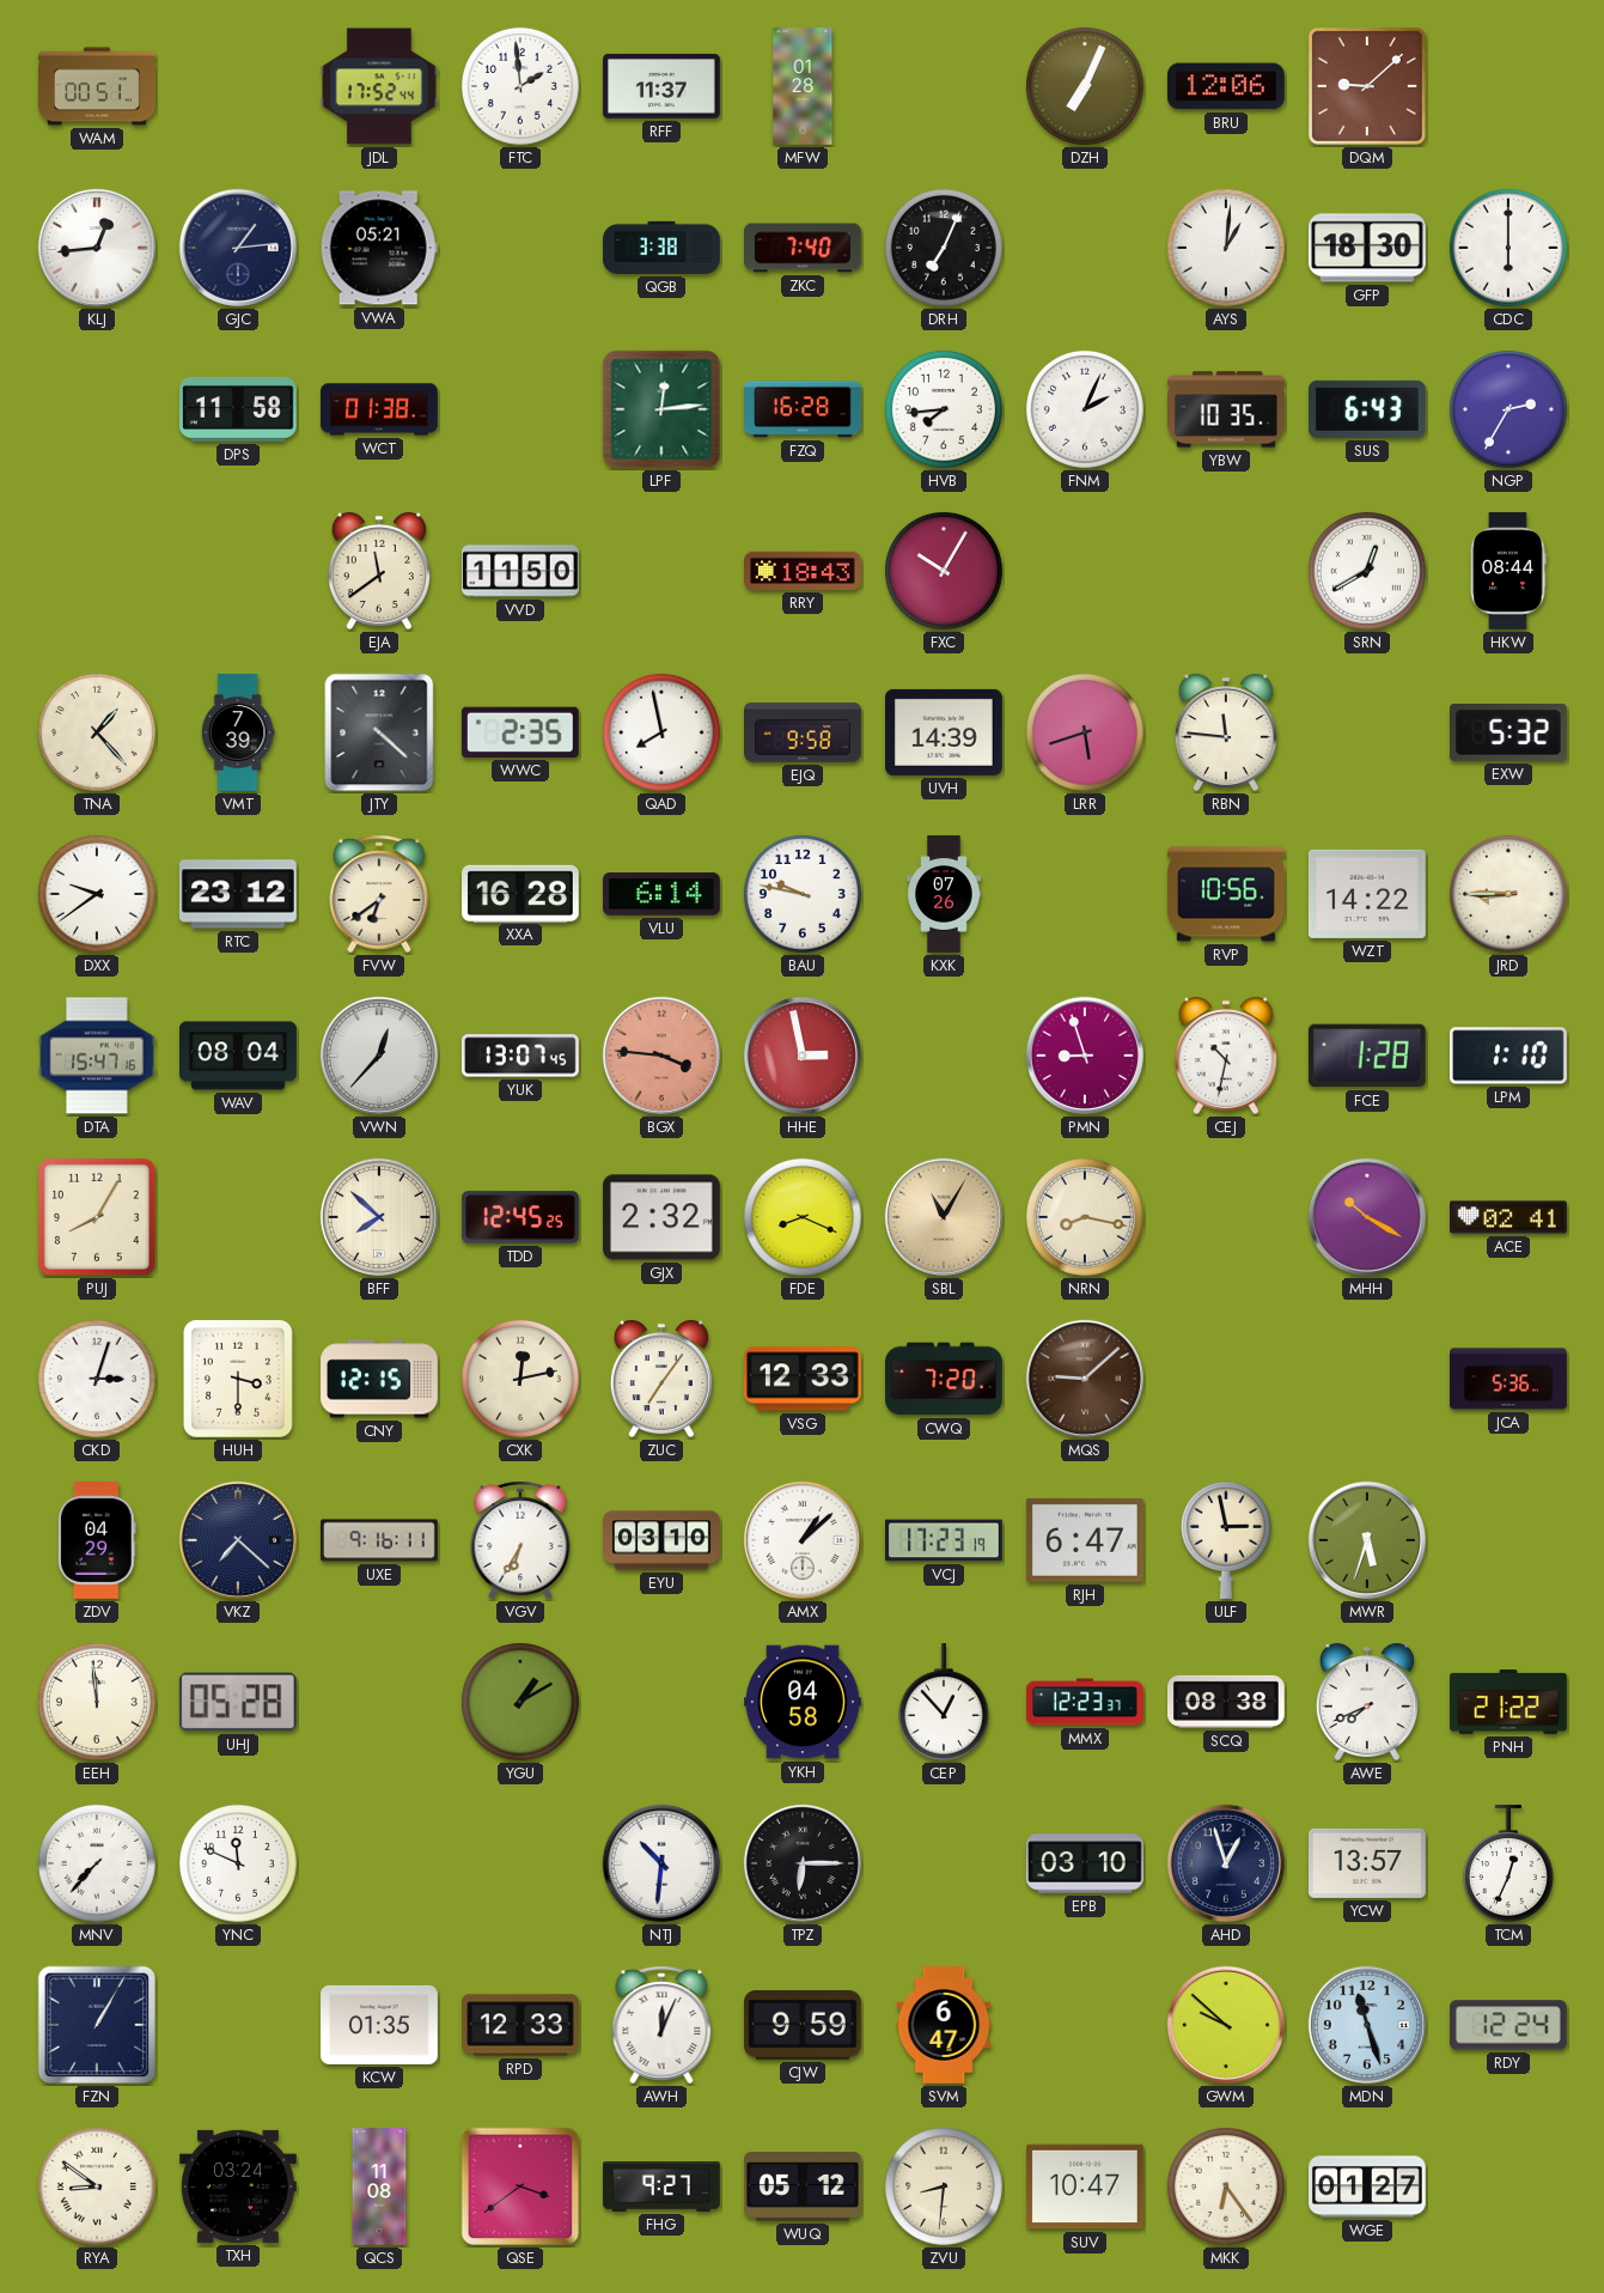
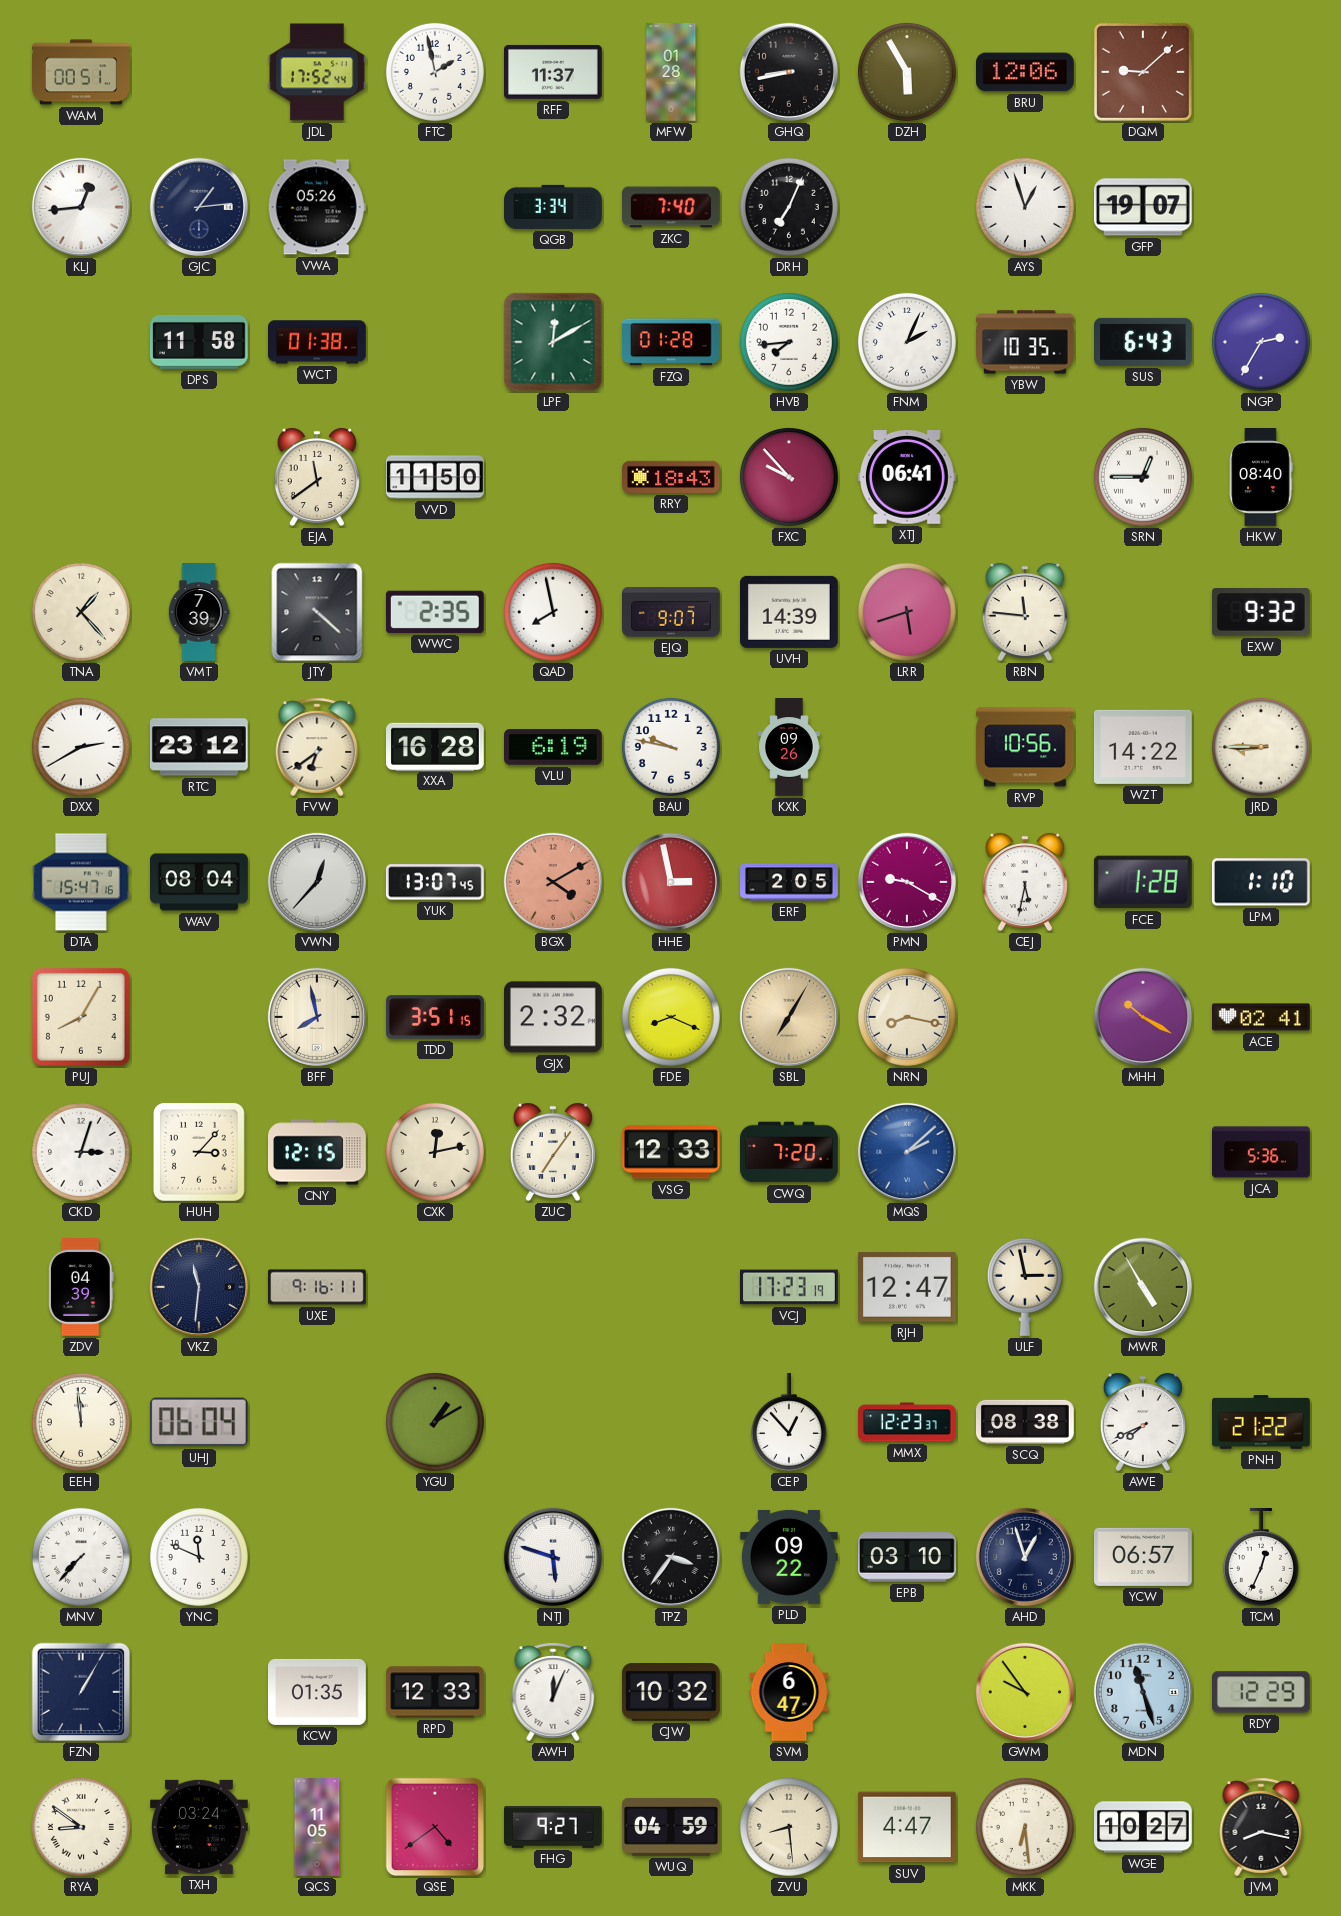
FTC: 1:59 -> 1:58
GHQ: none -> 8:43
DZH: 7:04 -> 5:55
VWA: 05:21 -> 05:26
QGB: 3:38 -> 3:34
AYS: 1:01 -> 12:57
GFP: 18:30 -> 19:07
CDC: 6:00 -> none
LPF: 12:14 -> 12:10
FZQ: 16:28 -> 01:28
FXC: 10:05 -> 9:53
XTJ: none -> 06:41
SRN: 12:40 -> 12:45
HKW: 08:44 -> 08:40
EJQ: 9:58 -> 9:07
EXW: 5:32 -> 9:32
DXX: 9:39 -> 2:40
VLU: 6:14 -> 6:19
KXK: 07:26 -> 09:26
BGX: 3:46 -> 4:10
ERF: none -> 2:05
PMN: 8:57 -> 9:20
CEJ: 10:32 -> 5:32
BFF: 7:52 -> 7:58
TDD: 12:45 -> 3:51
SBL: 11:05 -> 7:05
HUH: 3:30 -> 3:07
MQS: 9:08 -> 2:08
MQS dial: brown -> blue
ZDV: 04:29 -> 04:39
VKZ: 7:22 -> 11:31
VGV: 6:35 -> none
EYU: 03:10 -> none
AMX: 1:08 -> none
RJH: 6:47 -> 12:47
MWR: 5:33 -> 4:55
UHJ: 05:28 -> 06:04
YKH: 04:58 -> none
NTJ: 10:31 -> 5:48
TPZ: 6:15 -> 3:36
PLD: none -> 09:22
YCW: 13:57 -> 06:57
CJW: 9:59 -> 10:32
GWM: 9:52 -> 9:54
RDY: 12:24 -> 12:29
QCS: 11:08 -> 11:05
QSE: 3:39 -> 4:39
WUQ: 05:12 -> 04:59
ZVU: 8:31 -> 8:29
SUV: 10:47 -> 4:47
MKK: 6:24 -> 6:29
WGE: 01:27 -> 10:27
JVM: none -> 8:17
